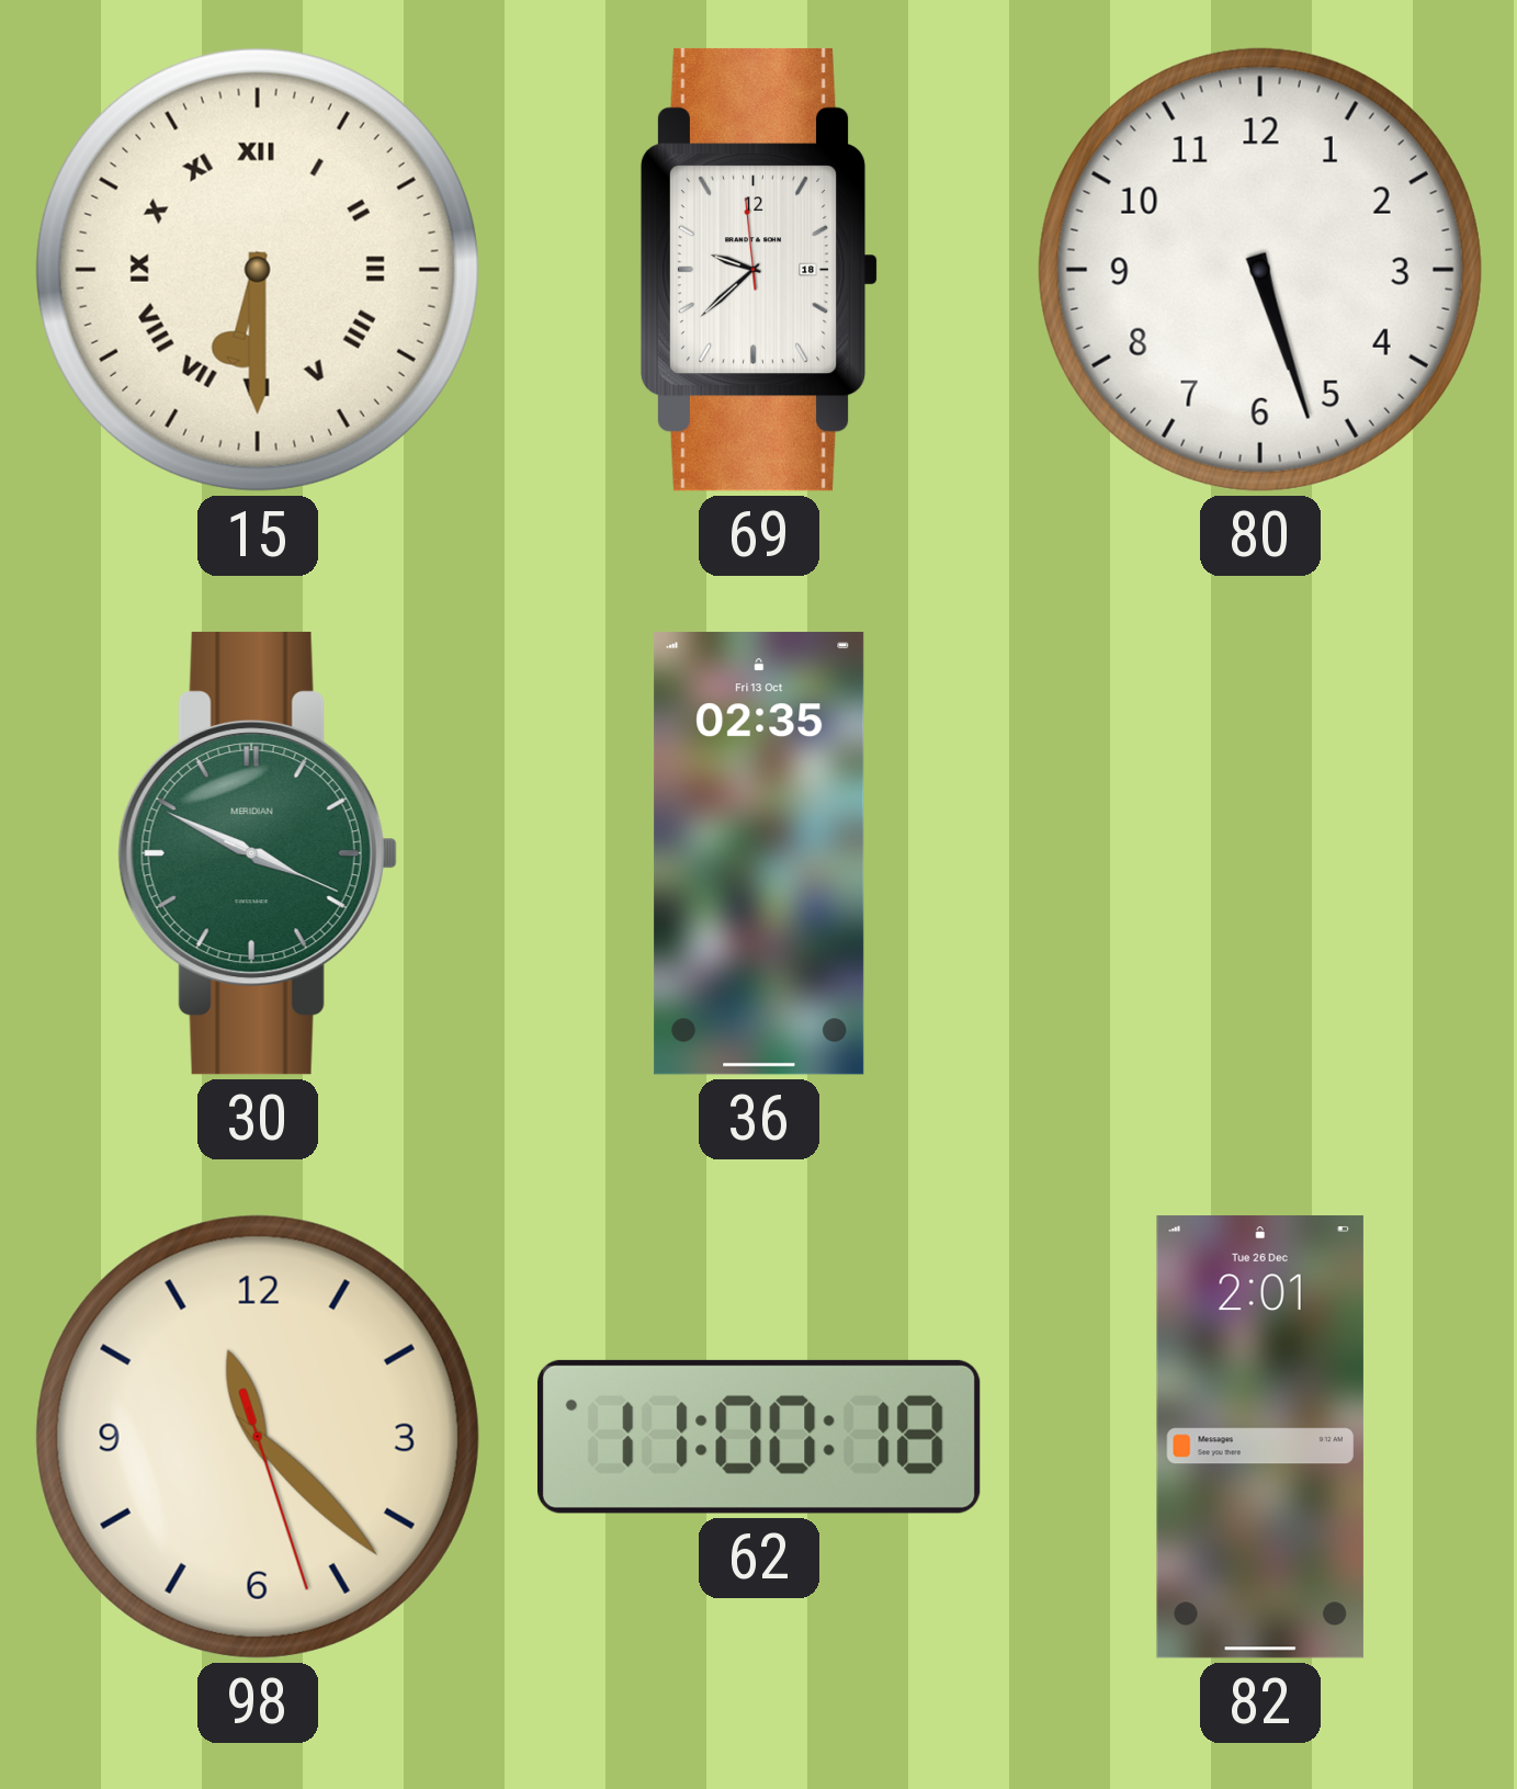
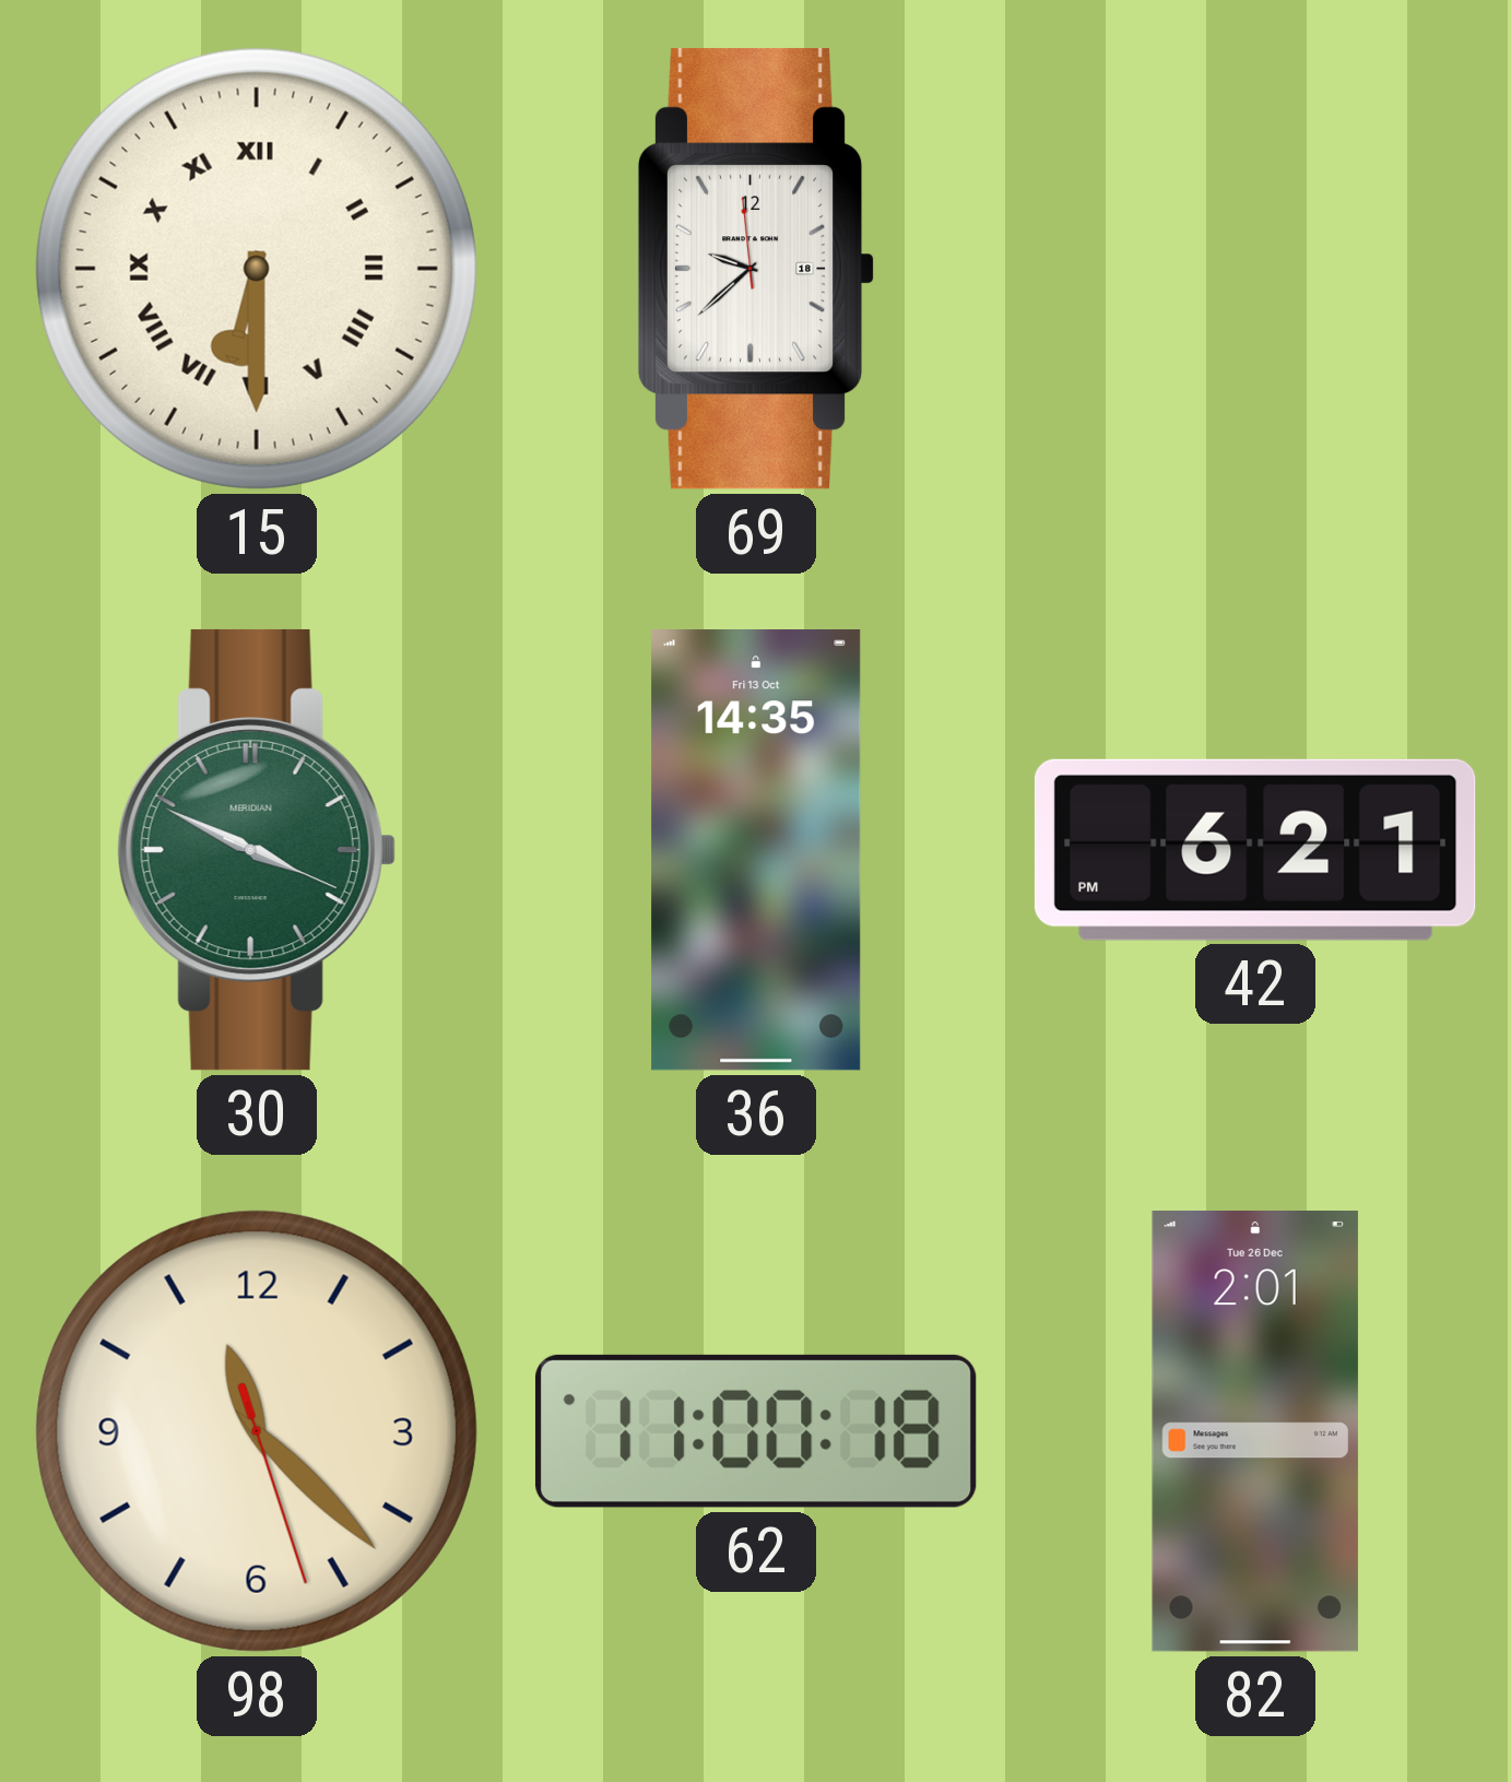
80: 5:27 -> none
36: 02:35 -> 14:35
42: none -> 6:21
